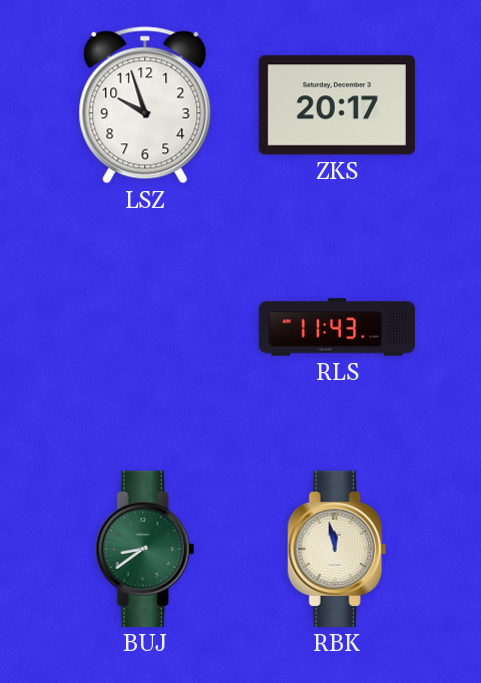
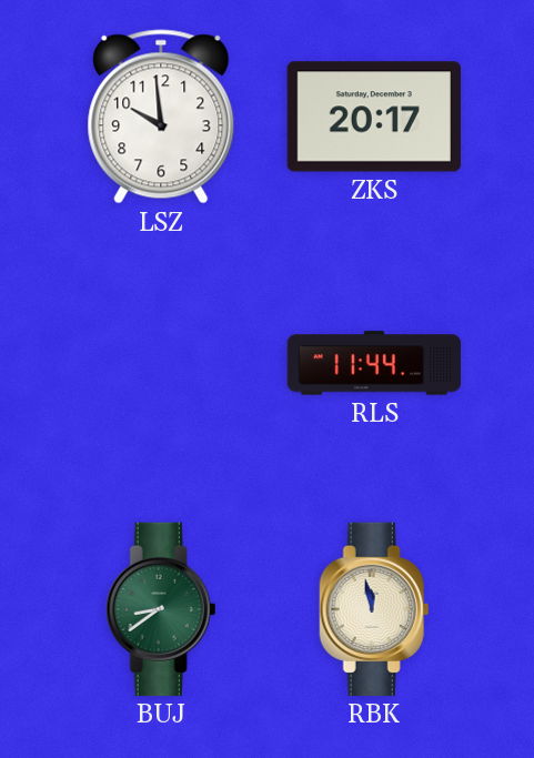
LSZ: 9:57 -> 9:59
RLS: 11:43 -> 11:44
